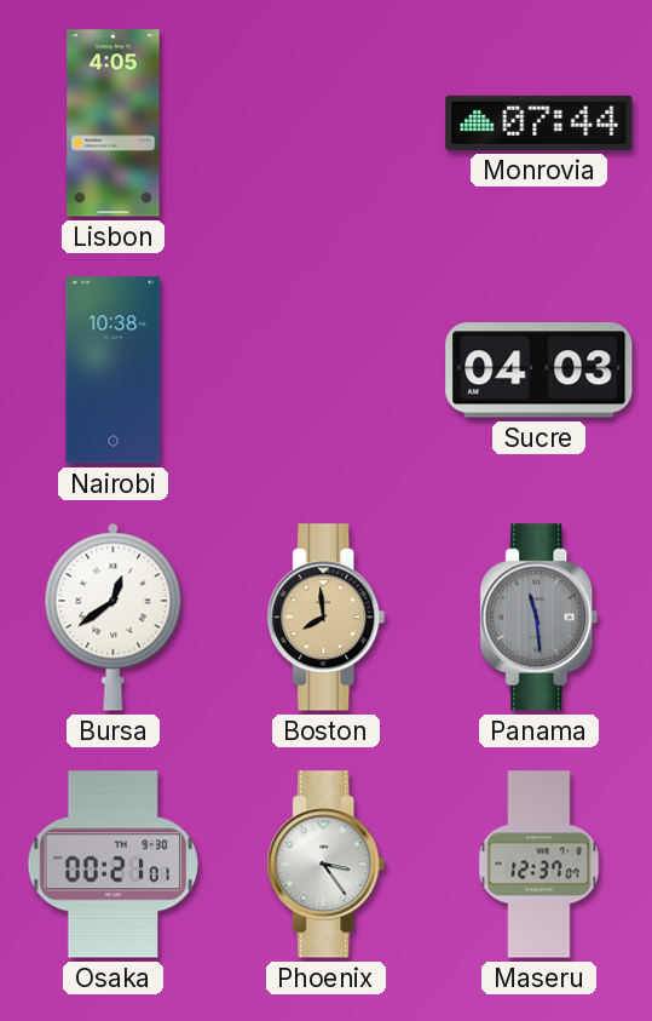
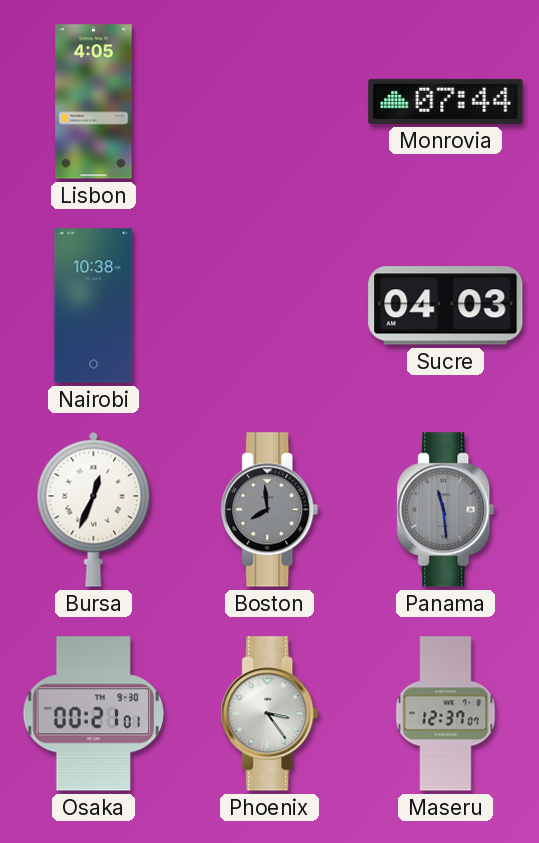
Bursa: 12:39 -> 12:34
Boston dial: champagne -> grey
